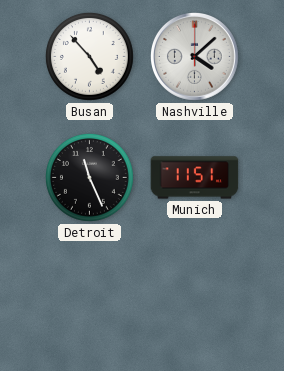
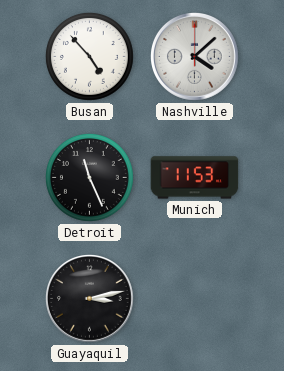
Munich: 11:51 -> 11:53
Guayaquil: none -> 3:13
